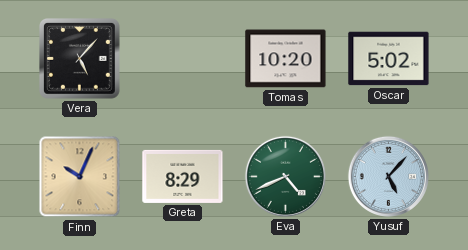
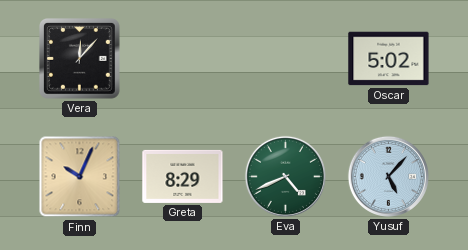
Vera: 5:07 -> 12:07
Tomas: 10:20 -> none
